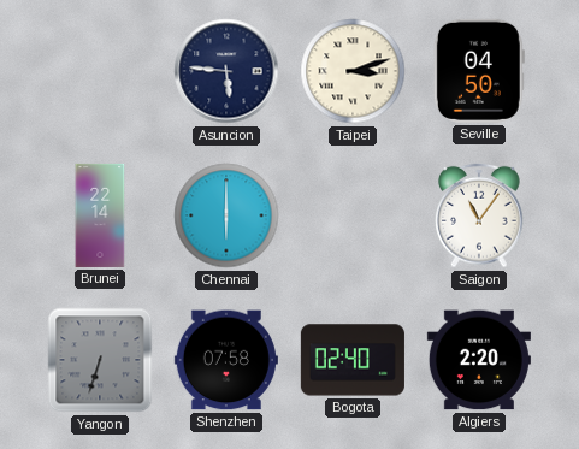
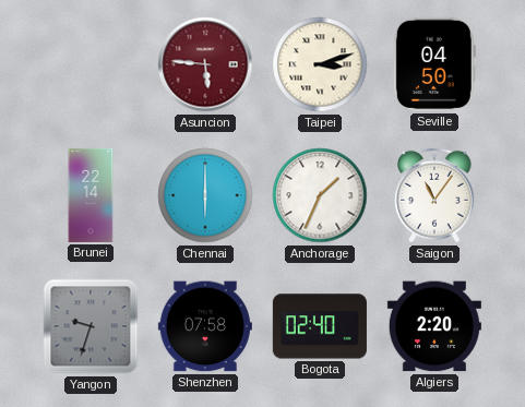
Asuncion dial: navy -> burgundy
Anchorage: none -> 1:34
Yangon: 6:33 -> 9:33
